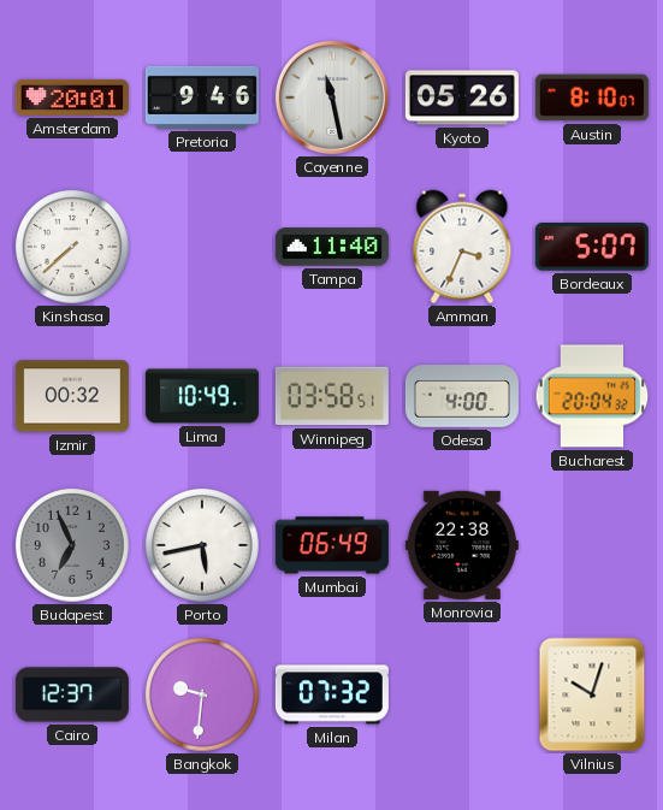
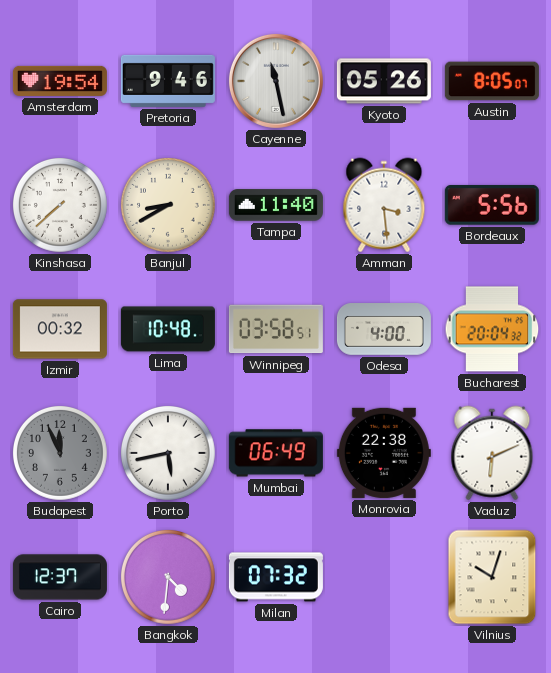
Amsterdam: 20:01 -> 19:54
Austin: 8:10 -> 8:05
Banjul: none -> 8:40
Amman: 3:34 -> 3:29
Bordeaux: 5:07 -> 5:56
Lima: 10:49 -> 10:48
Budapest: 6:56 -> 11:56
Vaduz: none -> 6:11
Bangkok: 9:31 -> 4:31
